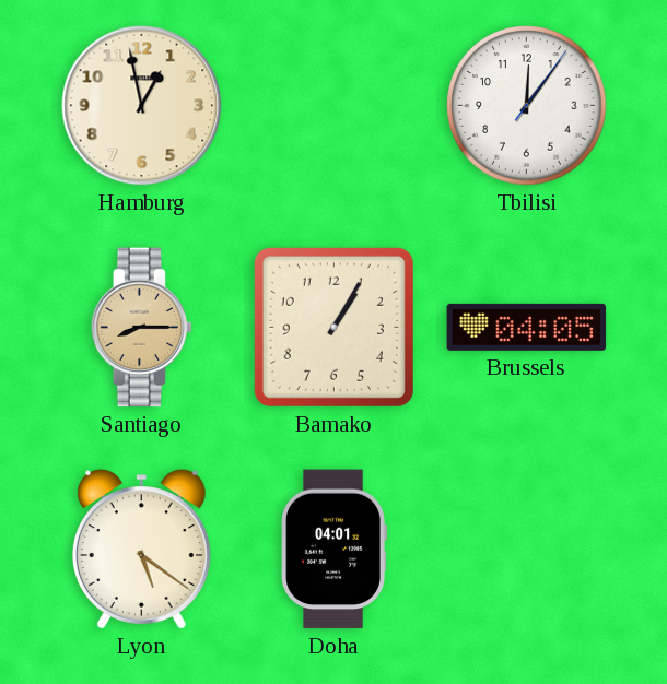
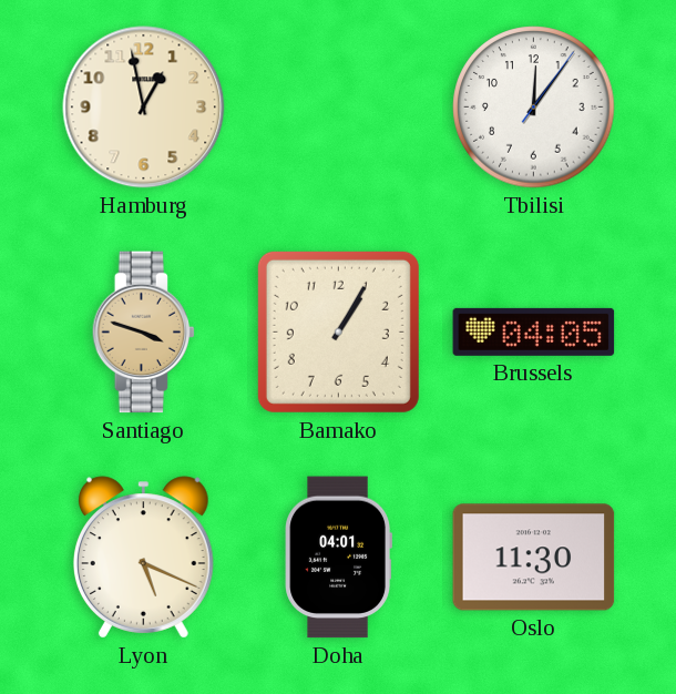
Santiago: 8:15 -> 3:48
Lyon: 5:21 -> 5:19
Oslo: none -> 11:30
